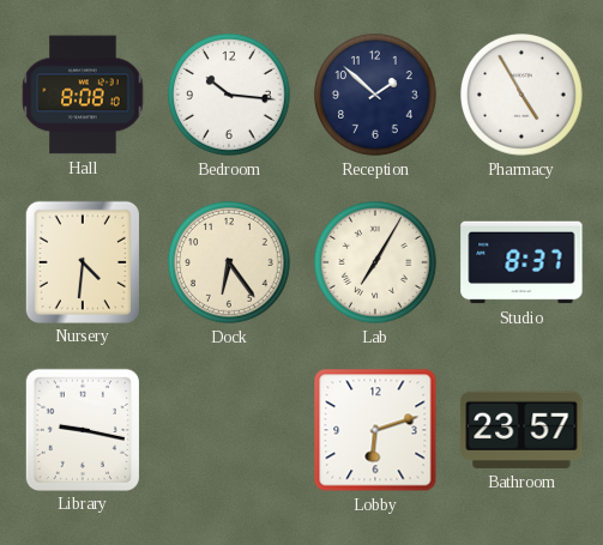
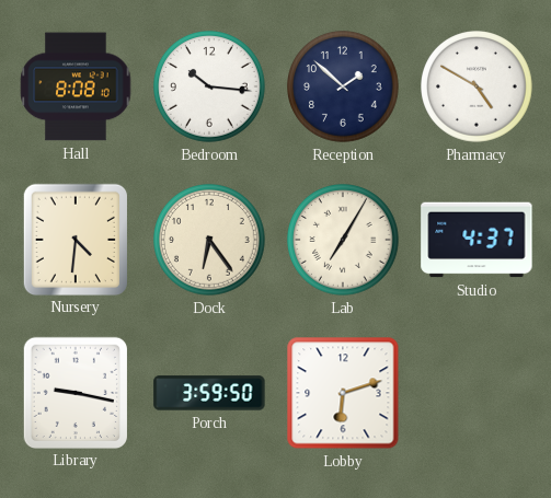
Pharmacy: 4:55 -> 4:50
Studio: 8:37 -> 4:37
Porch: none -> 3:59
Bathroom: 23:57 -> none
